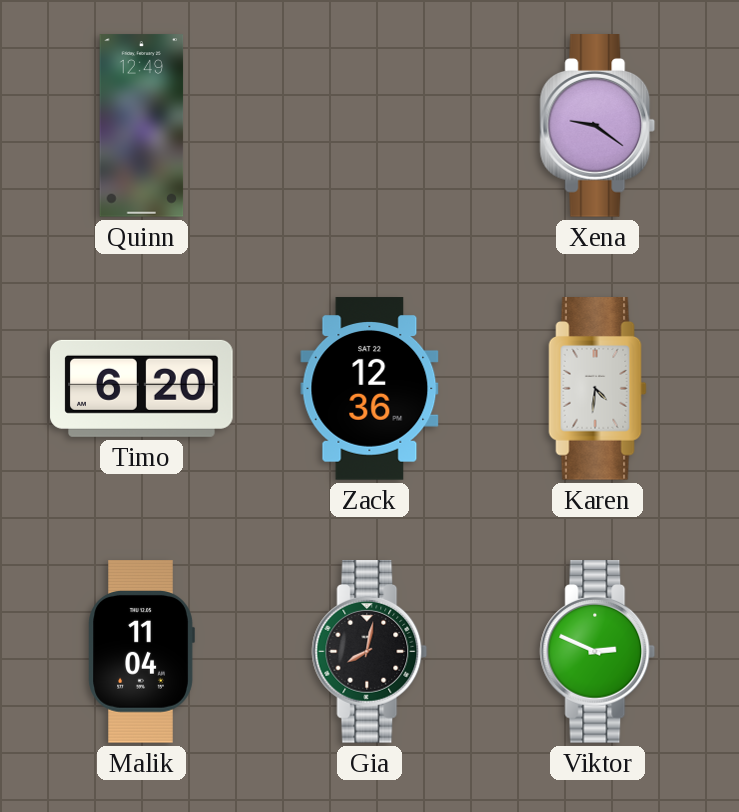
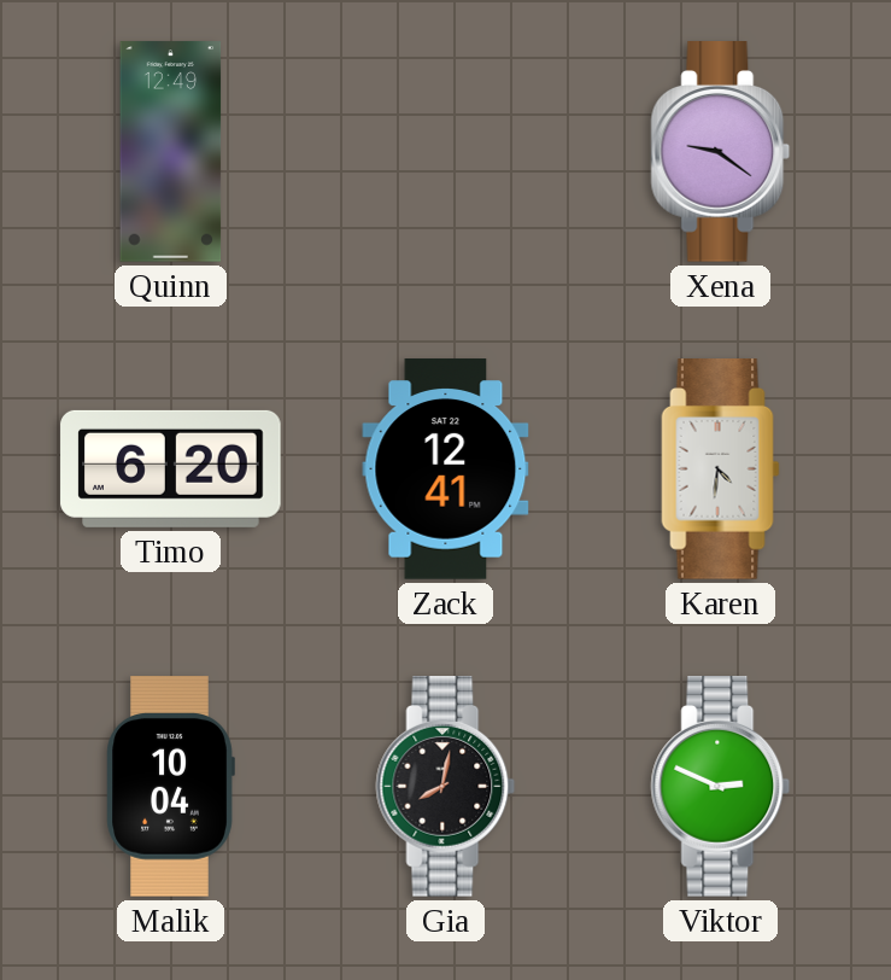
Zack: 12:36 -> 12:41
Malik: 11:04 -> 10:04
